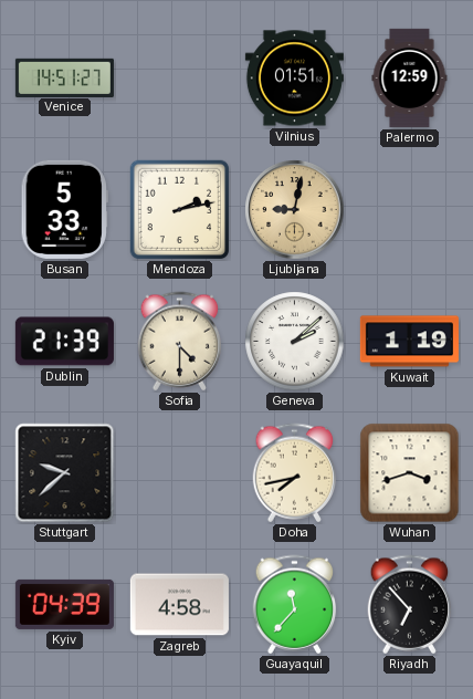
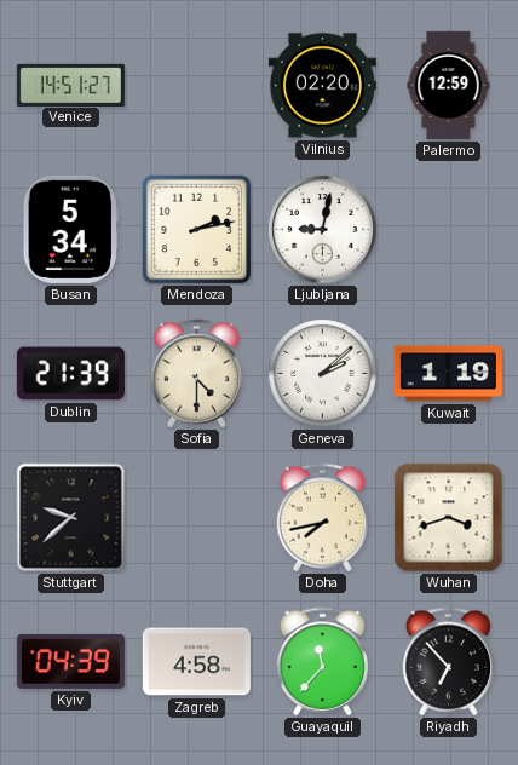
Vilnius: 01:51 -> 02:20
Busan: 5:33 -> 5:34
Ljubljana dial: champagne -> white
